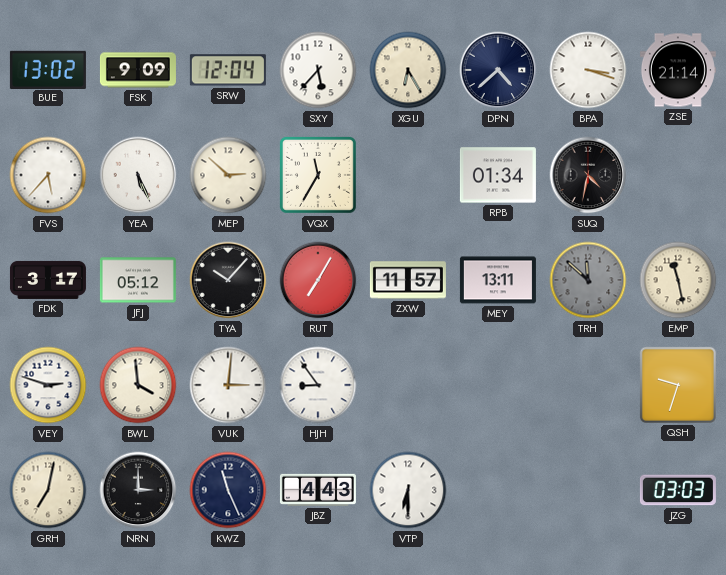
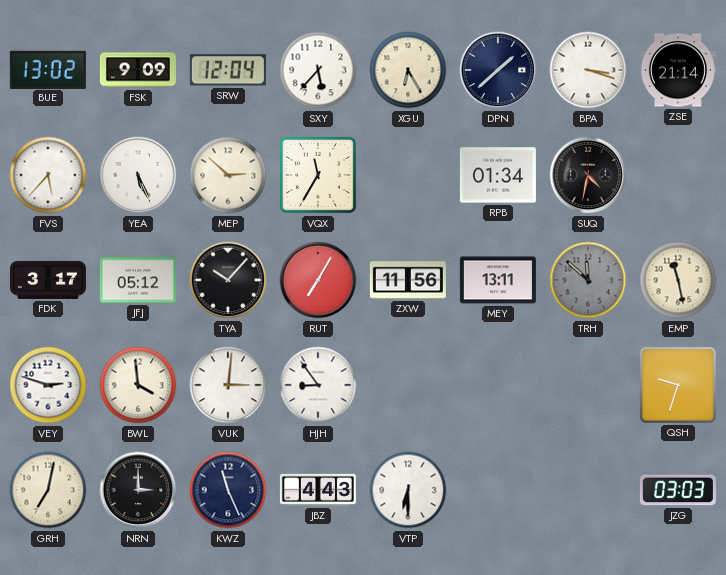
DPN: 4:38 -> 1:38
ZXW: 11:57 -> 11:56
